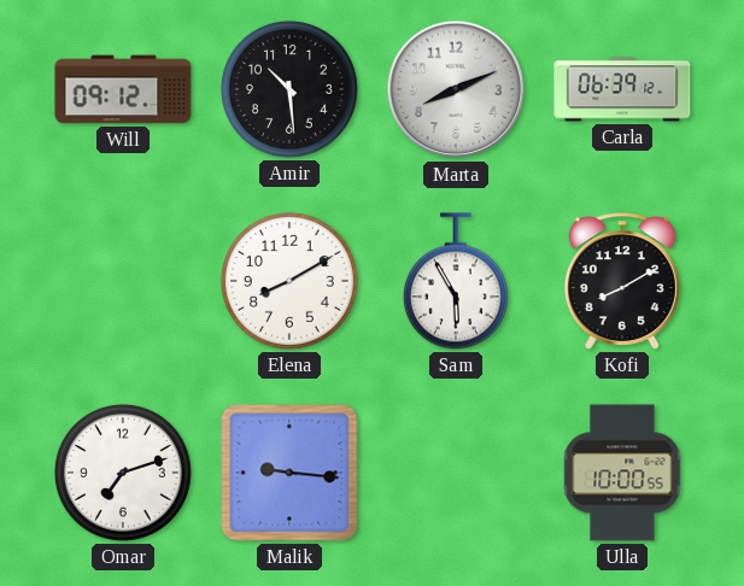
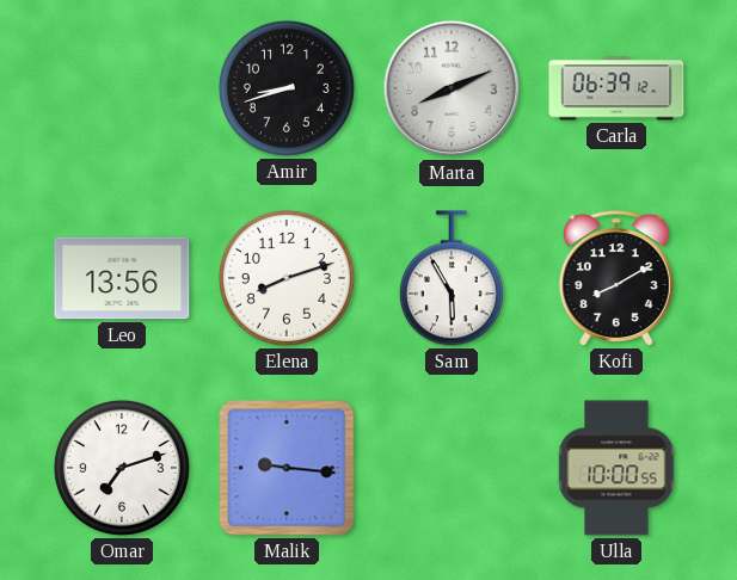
Will: 09:12 -> none
Amir: 10:29 -> 8:42
Leo: none -> 13:56
Elena: 8:10 -> 8:12
